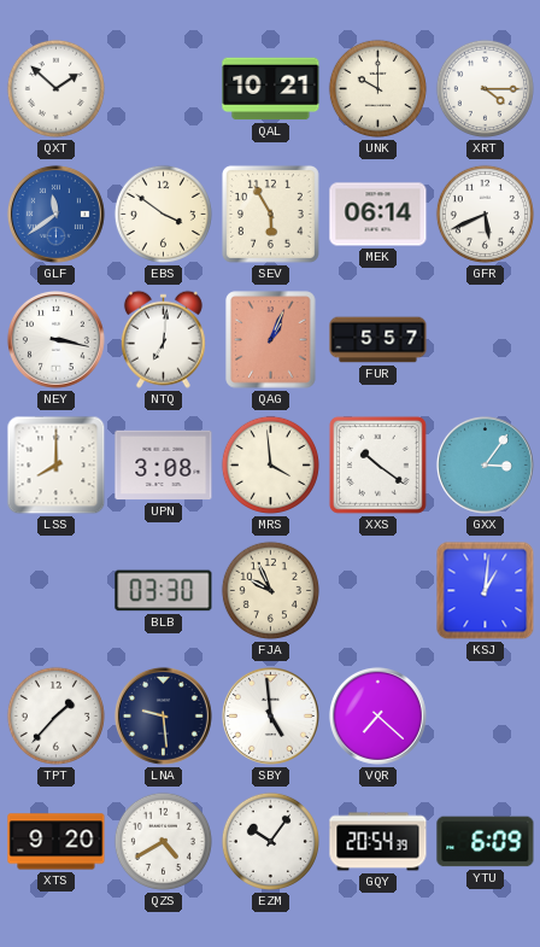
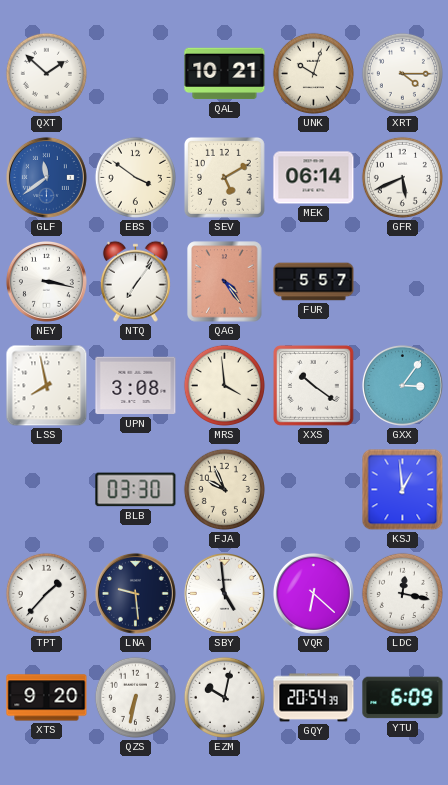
UNK: 10:00 -> 10:03
SEV: 5:55 -> 5:10
NTQ: 7:01 -> 7:06
QAG: 1:04 -> 4:24
LSS: 8:00 -> 7:58
KSJ: 1:01 -> 12:59
VQR: 7:22 -> 6:22
LDC: none -> 12:17
QZS: 4:40 -> 6:32
EZM: 10:06 -> 10:02
